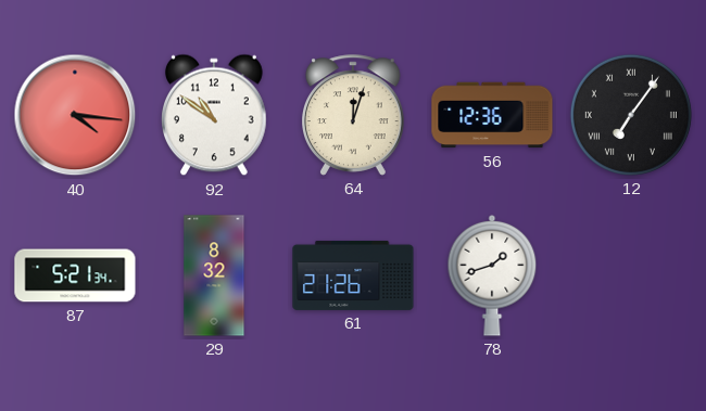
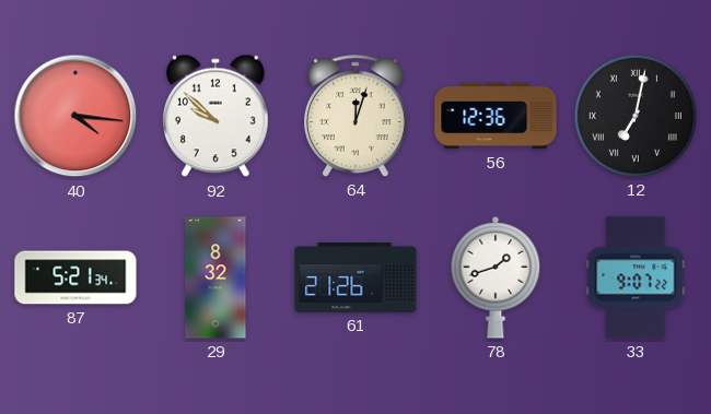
92: 10:51 -> 9:52
12: 7:06 -> 7:02
33: none -> 9:07
